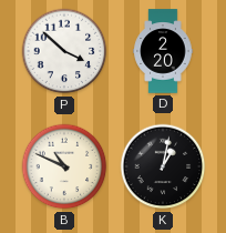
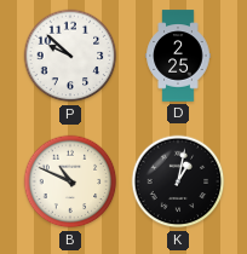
P: 3:52 -> 9:52
D: 2:20 -> 2:25
